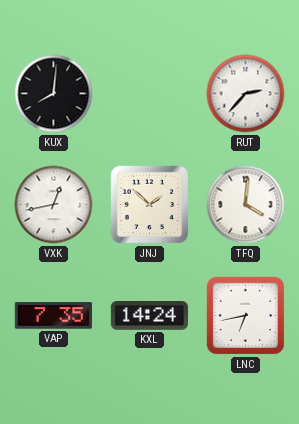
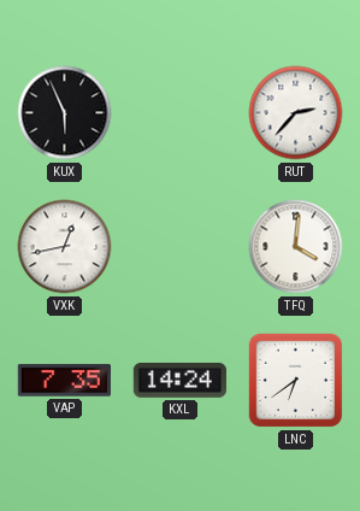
KUX: 8:01 -> 5:56
JNJ: 1:52 -> none
LNC: 6:43 -> 6:39
